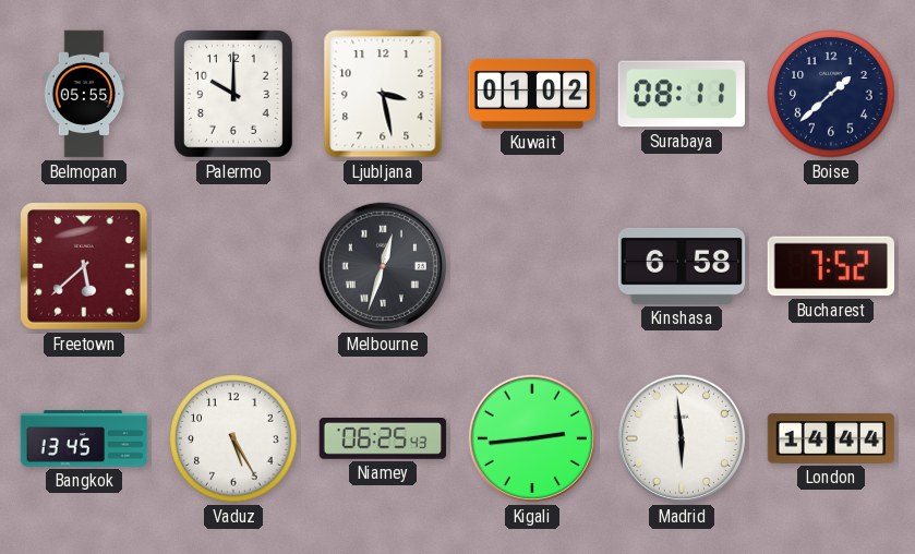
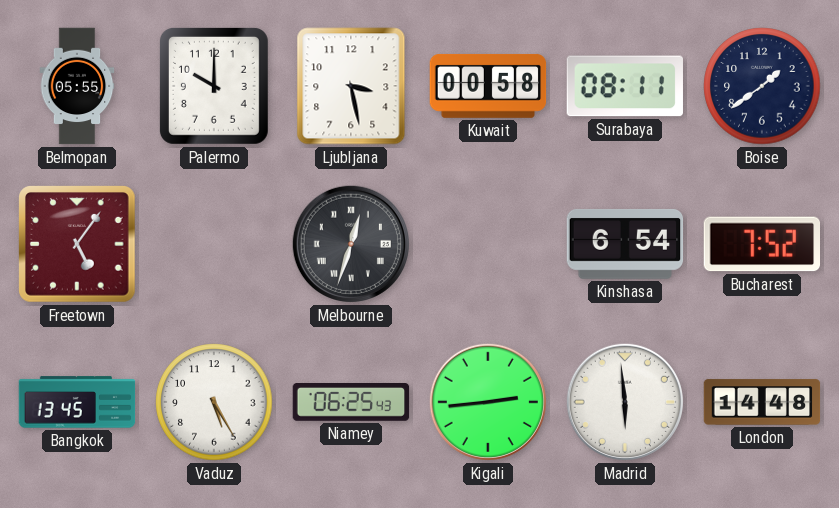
Kuwait: 01:02 -> 00:58
Boise: 1:38 -> 1:39
Freetown: 5:38 -> 5:06
Kinshasa: 6:58 -> 6:54
London: 14:44 -> 14:48
